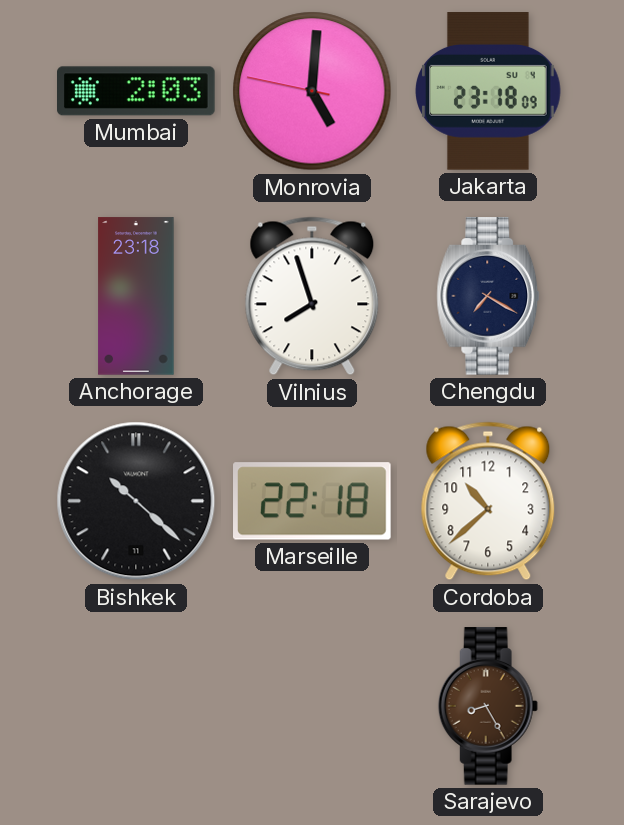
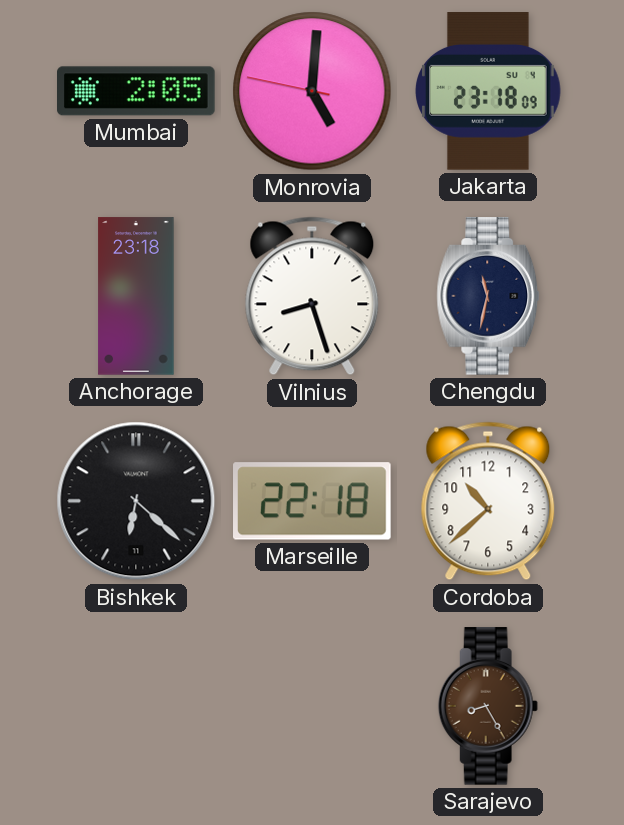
Mumbai: 2:03 -> 2:05
Vilnius: 7:57 -> 8:27
Chengdu: 7:20 -> 11:32
Bishkek: 10:22 -> 6:22
